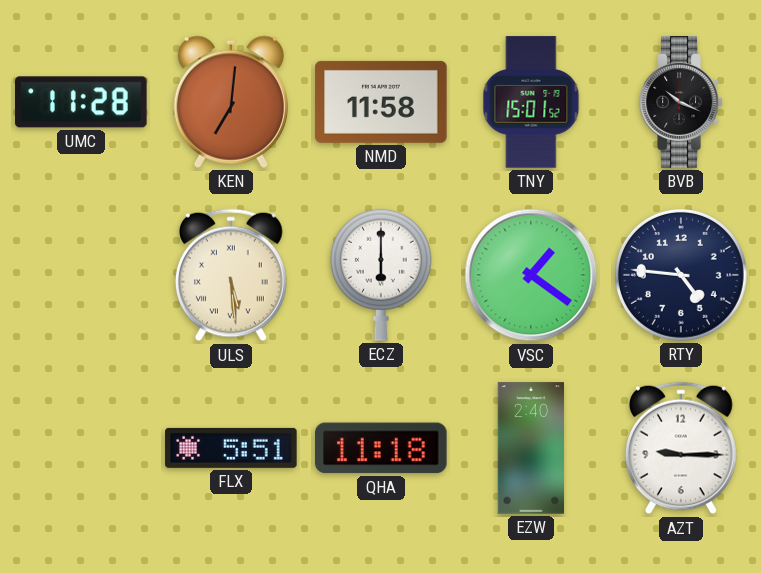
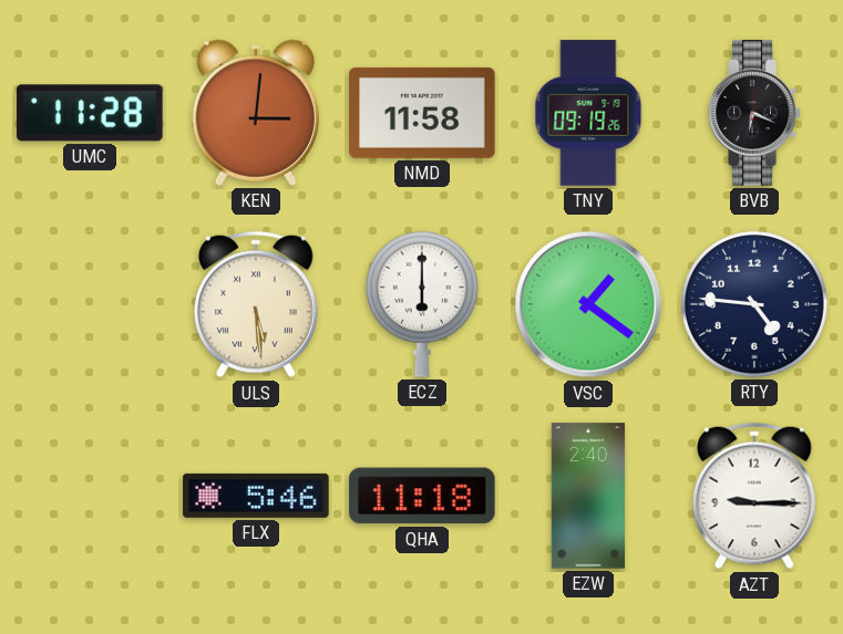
KEN: 7:01 -> 3:01
TNY: 15:01 -> 09:19
BVB: 10:19 -> 6:19
FLX: 5:51 -> 5:46
